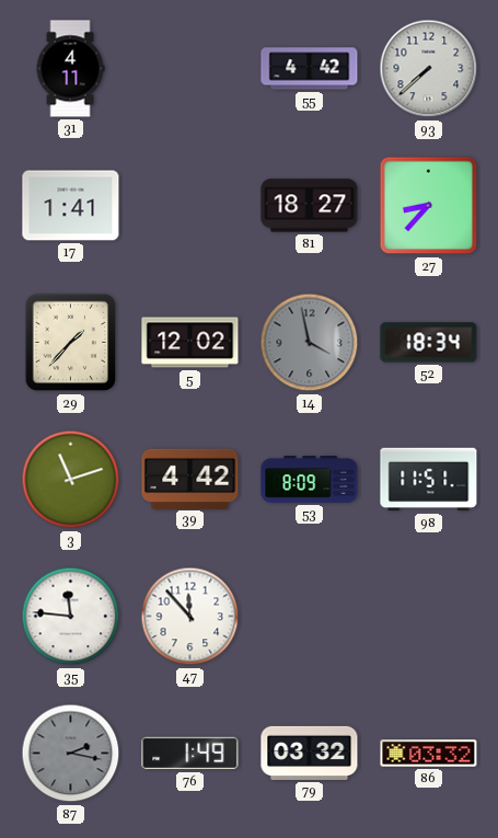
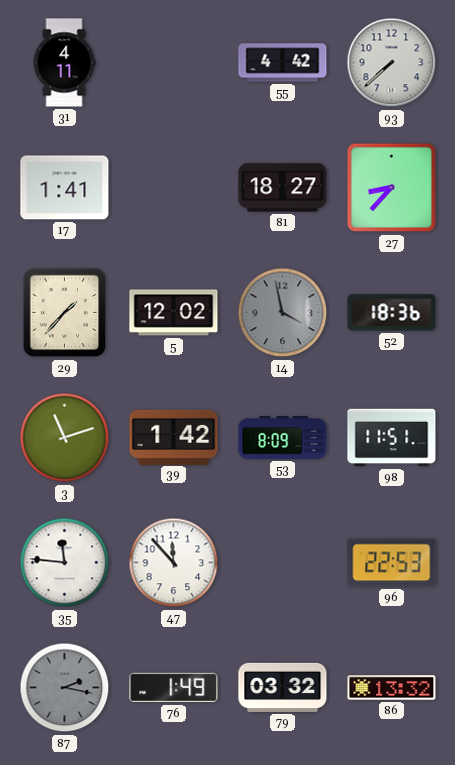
52: 18:34 -> 18:36
39: 4:42 -> 1:42
96: none -> 22:53
86: 03:32 -> 13:32
